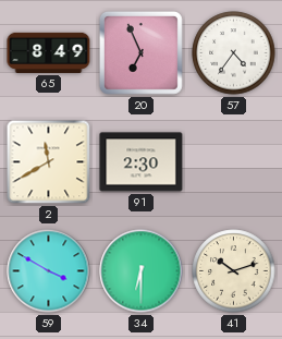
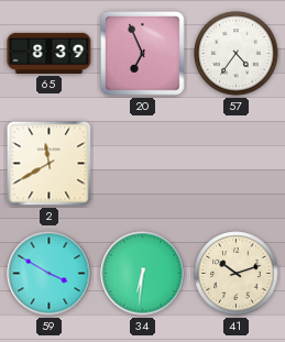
65: 8:49 -> 8:39
91: 2:30 -> none
34: 6:30 -> 6:31
